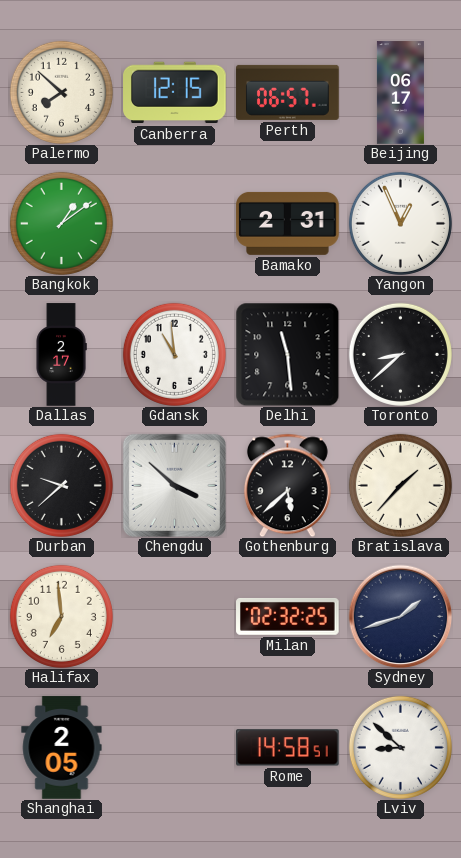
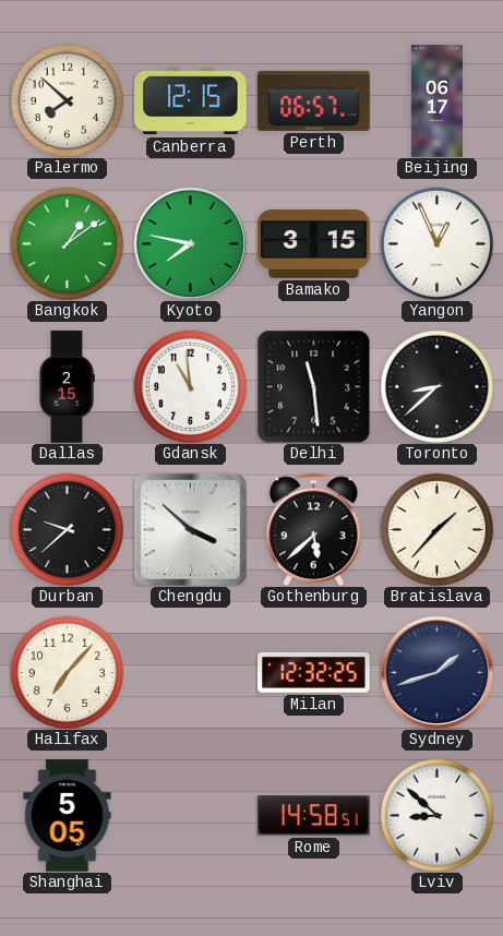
Kyoto: none -> 7:47
Bamako: 2:31 -> 3:15
Dallas: 2:17 -> 2:15
Halifax: 6:59 -> 7:07
Milan: 02:32 -> 12:32
Shanghai: 2:05 -> 5:05
